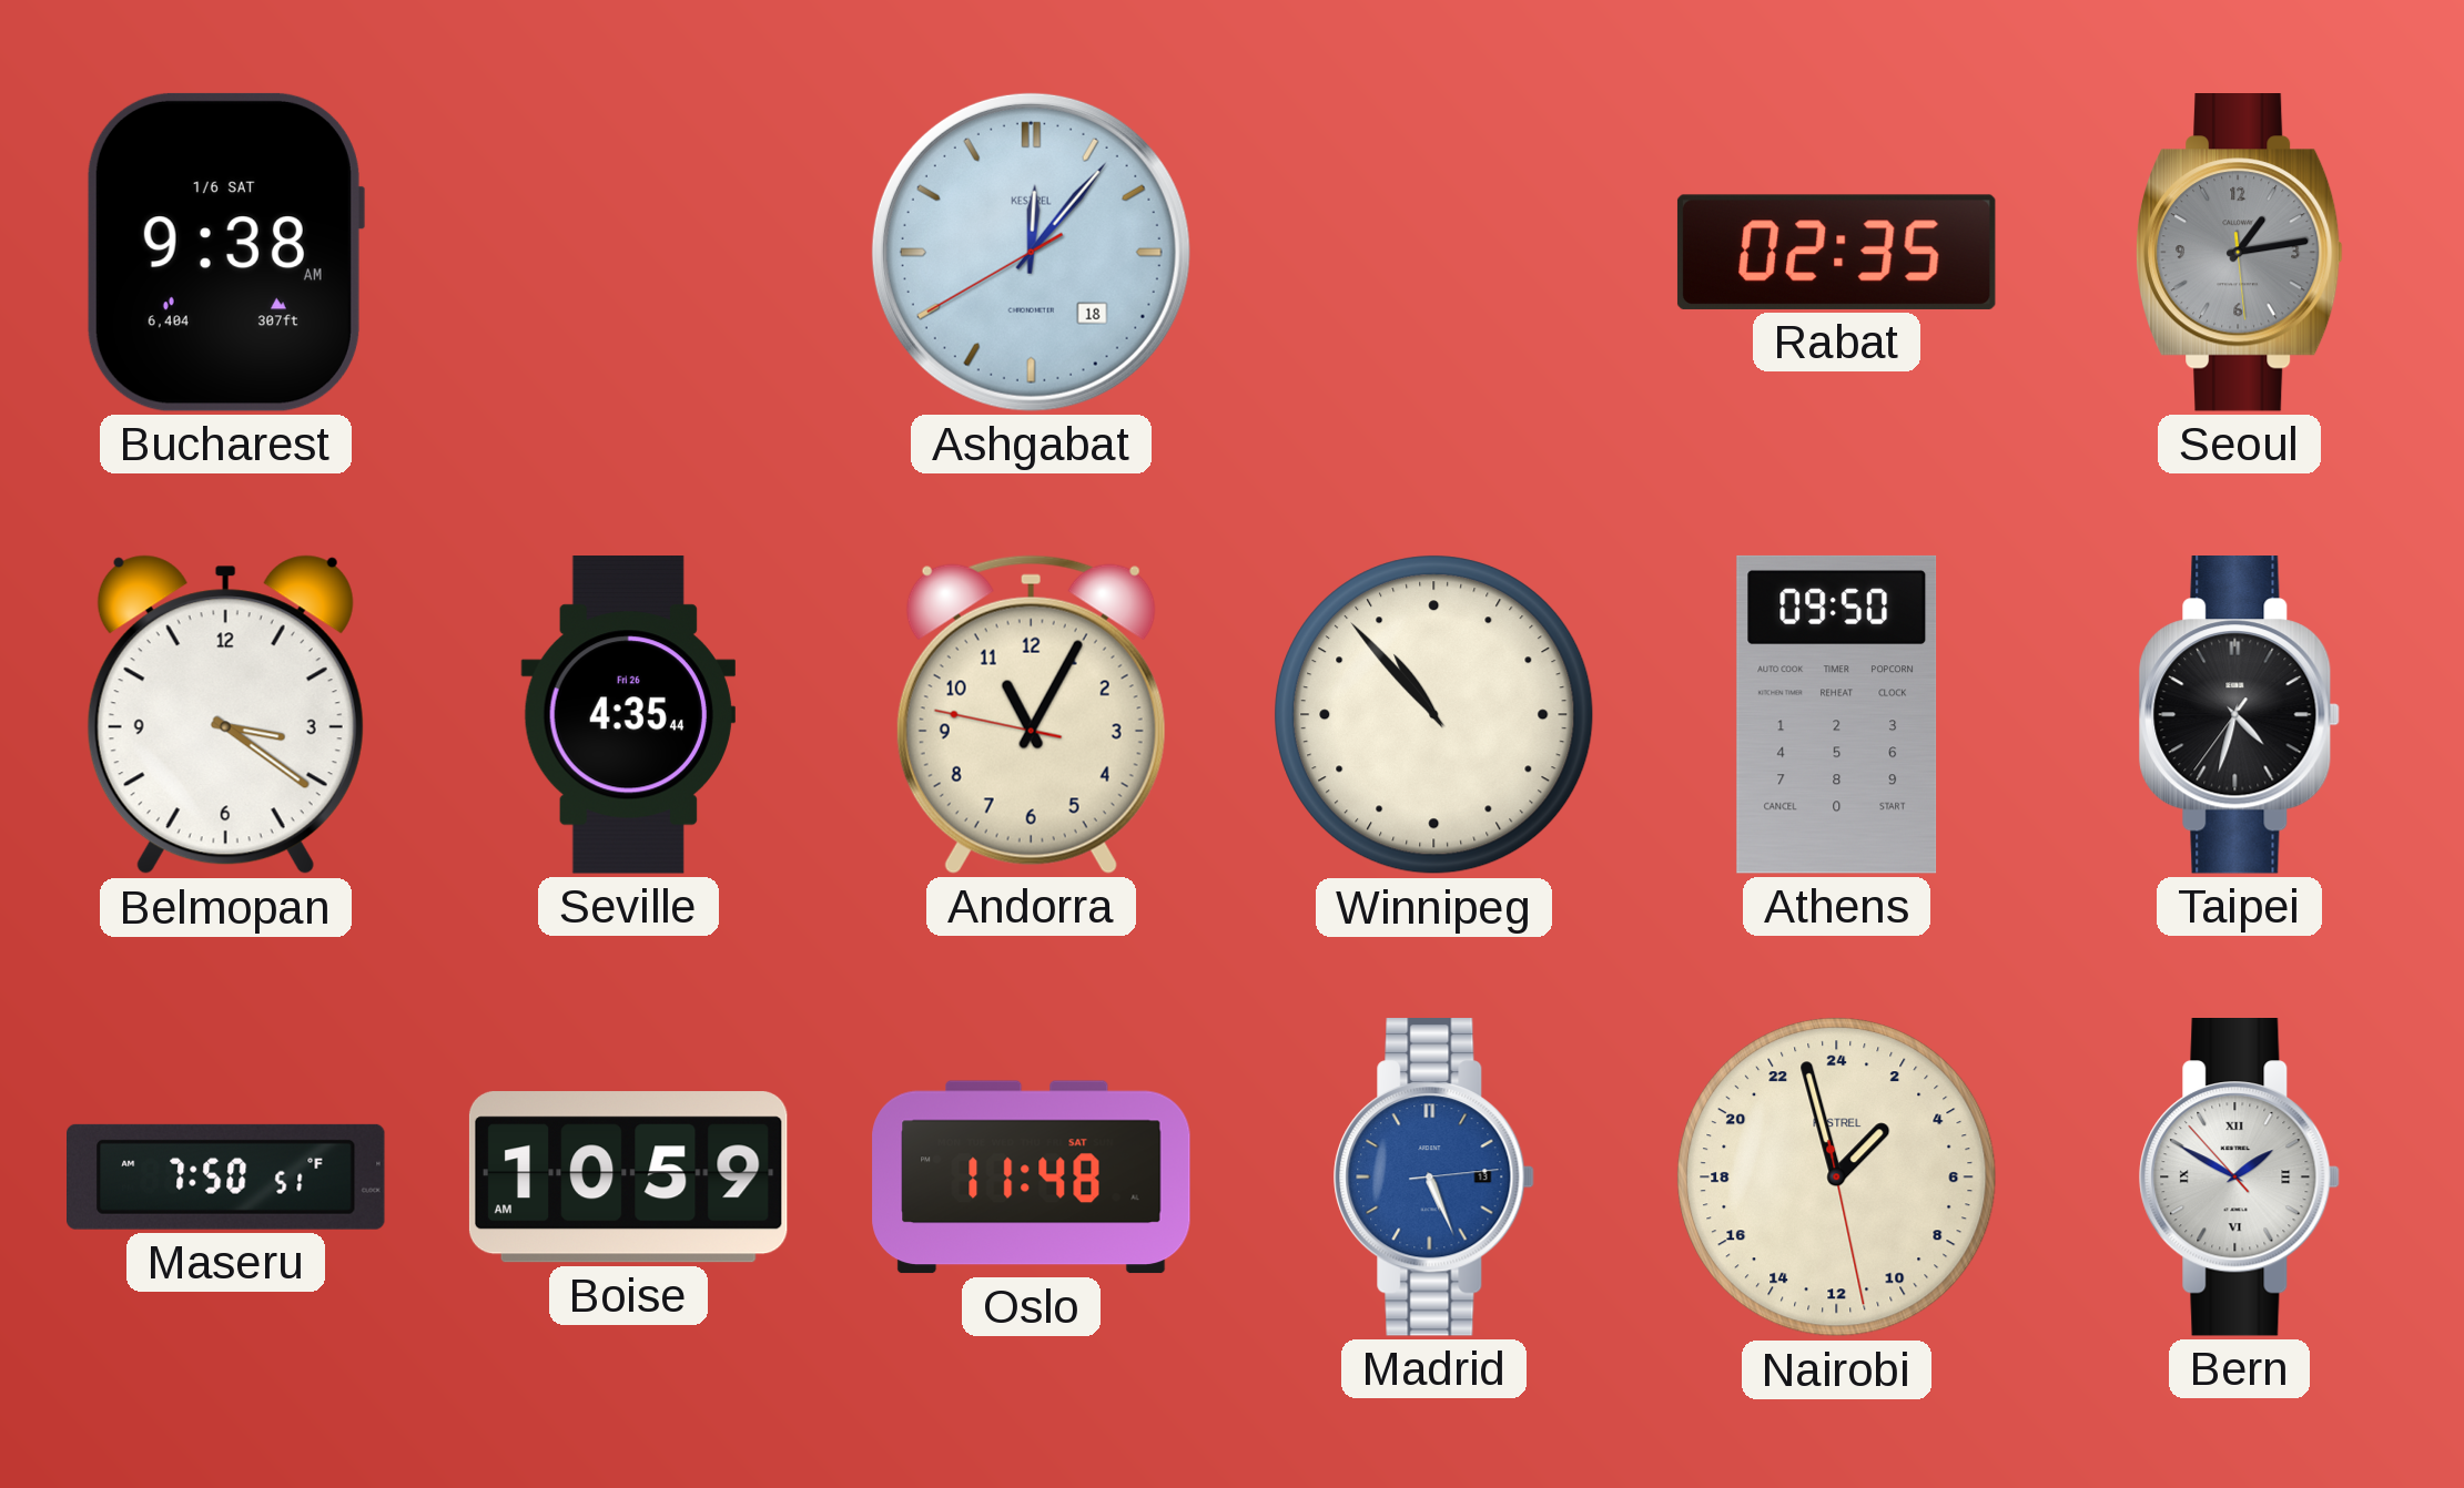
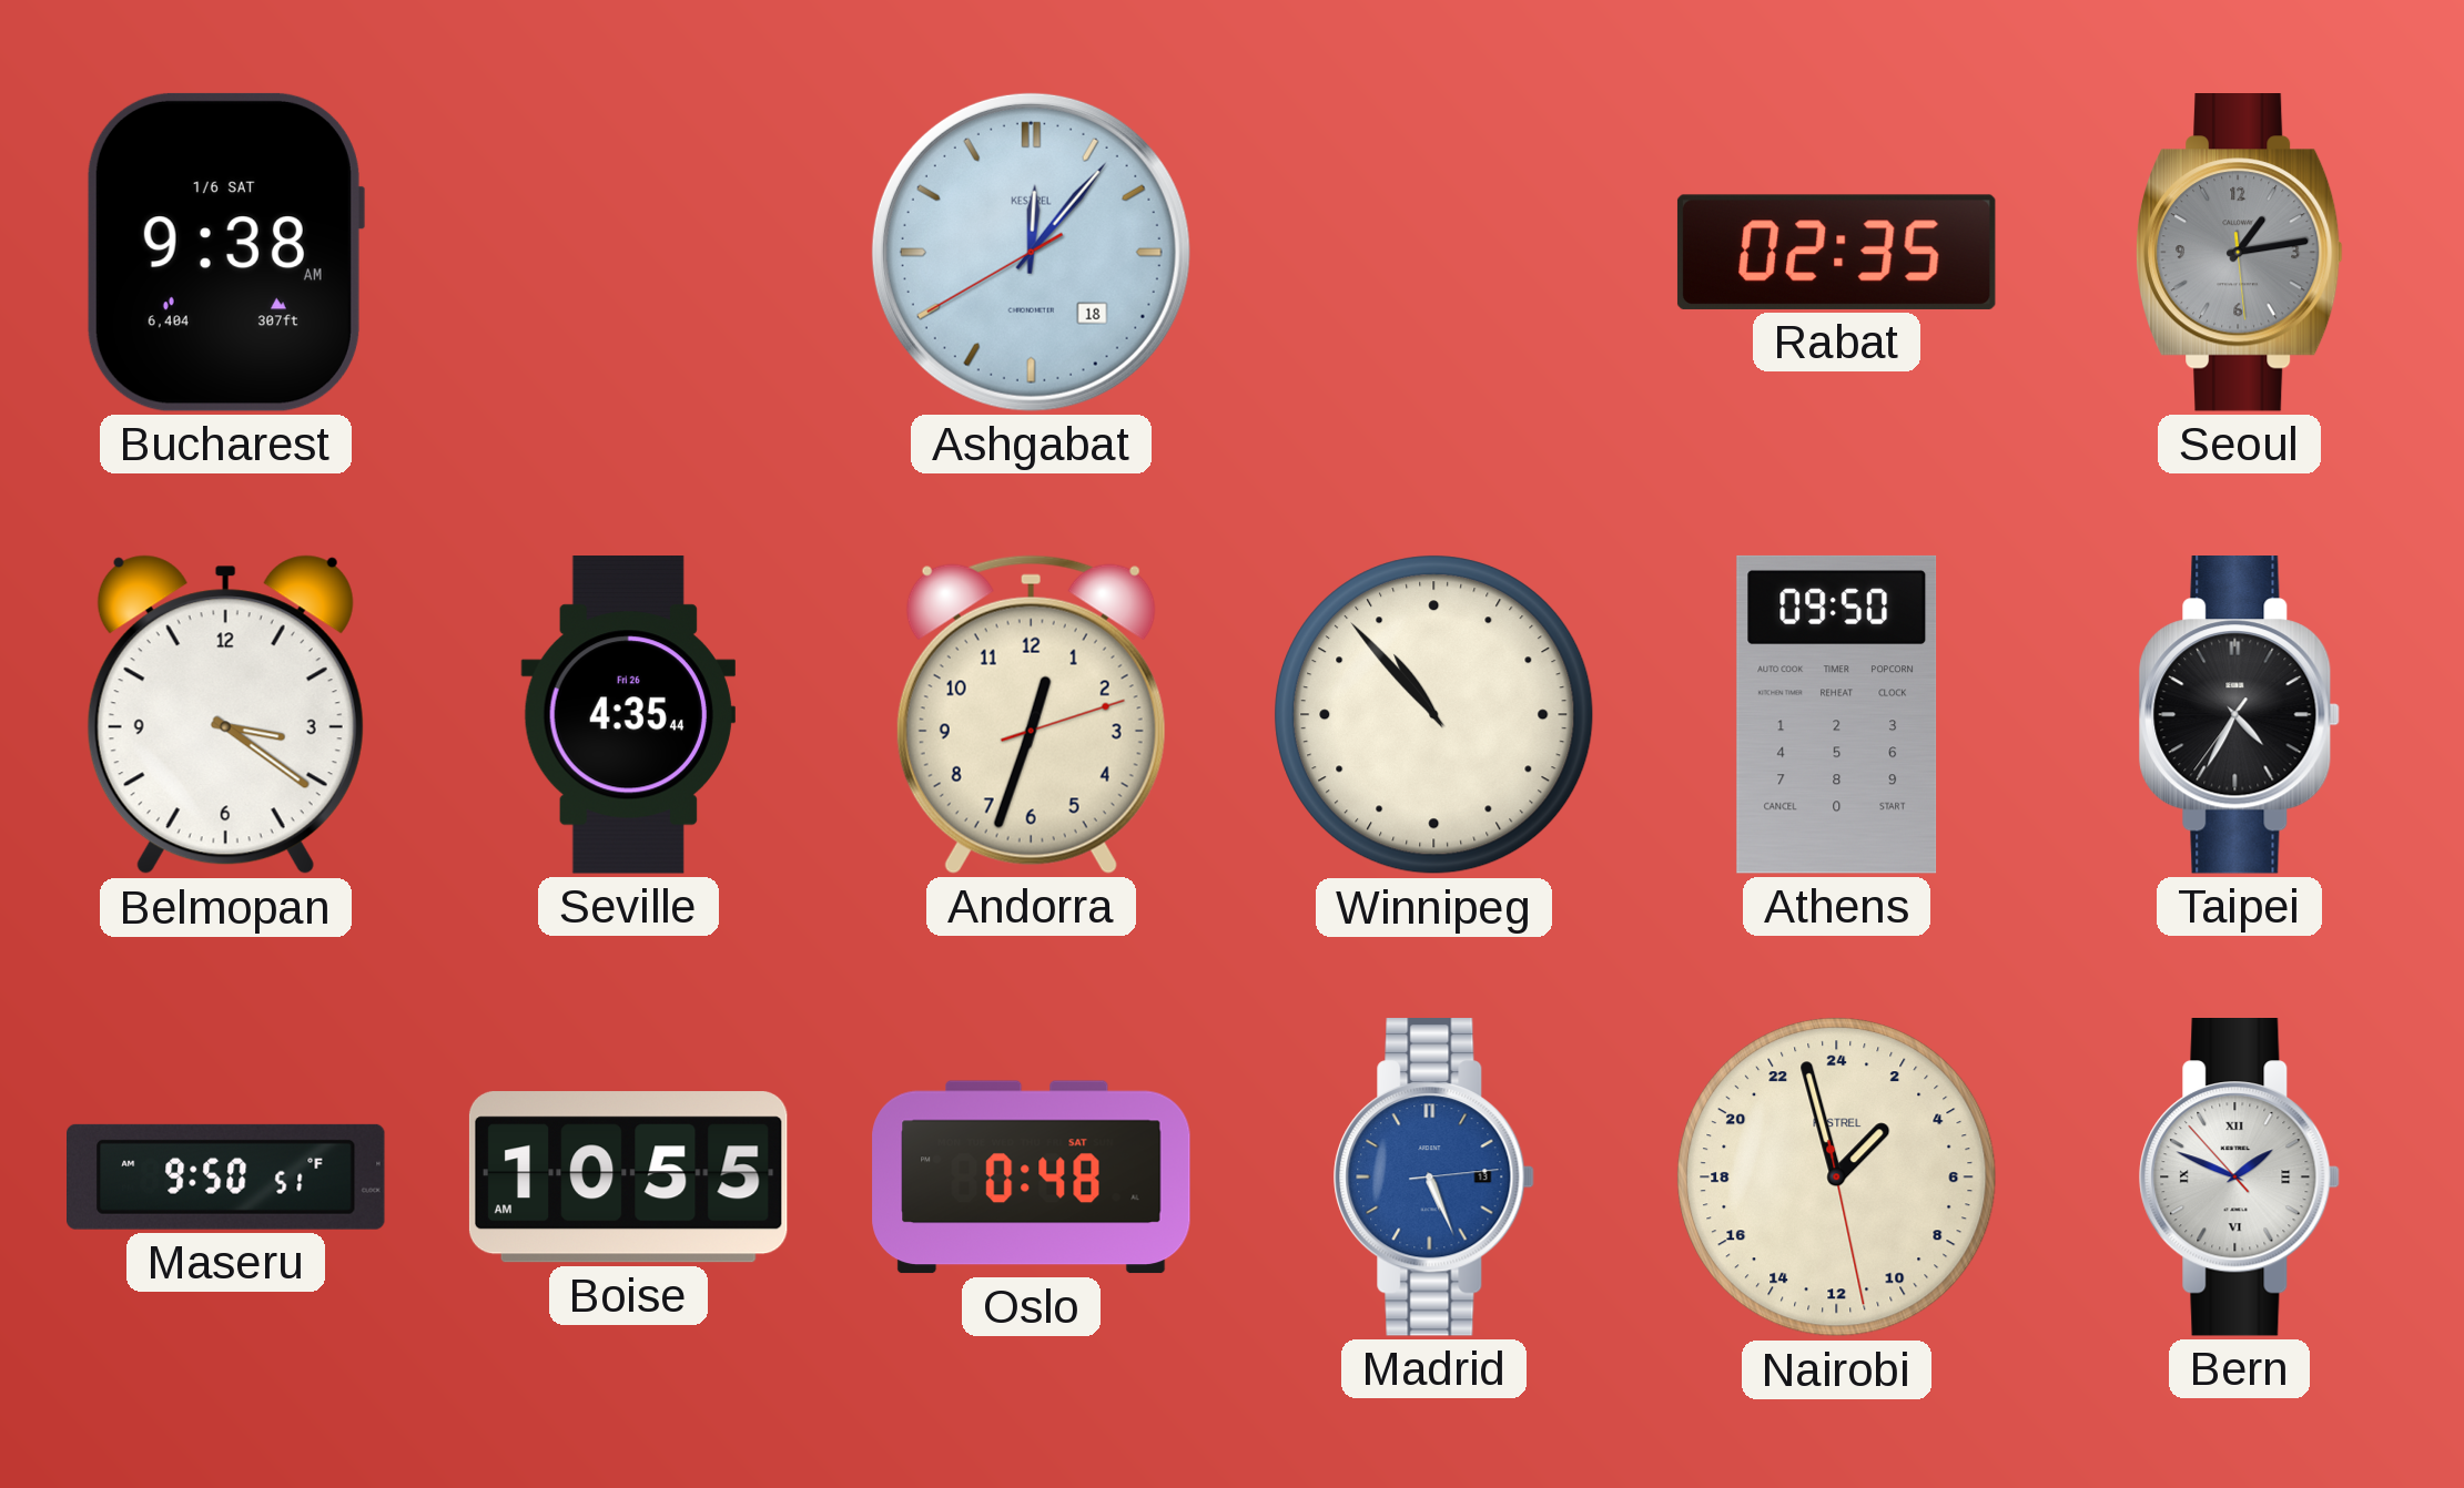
Andorra: 11:04 -> 12:33
Taipei: 4:32 -> 4:34
Maseru: 7:50 -> 9:50
Boise: 10:59 -> 10:55
Oslo: 11:48 -> 0:48
Bern: 1:49 -> 1:48
